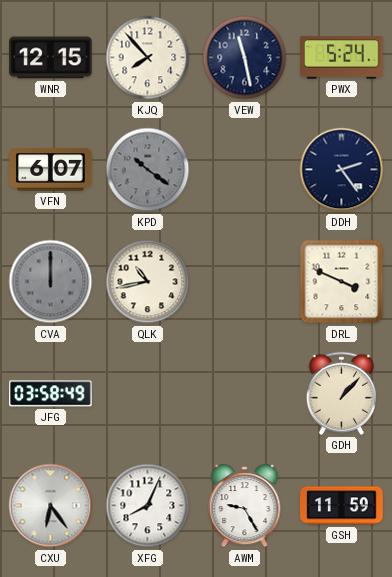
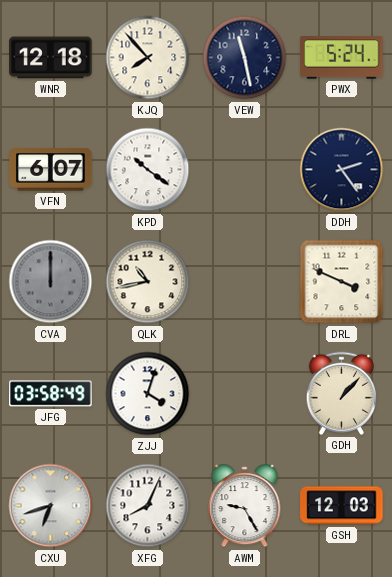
WNR: 12:15 -> 12:18
KPD dial: grey -> white
ZJJ: none -> 4:03
CXU: 6:24 -> 6:42
GSH: 11:59 -> 12:03
